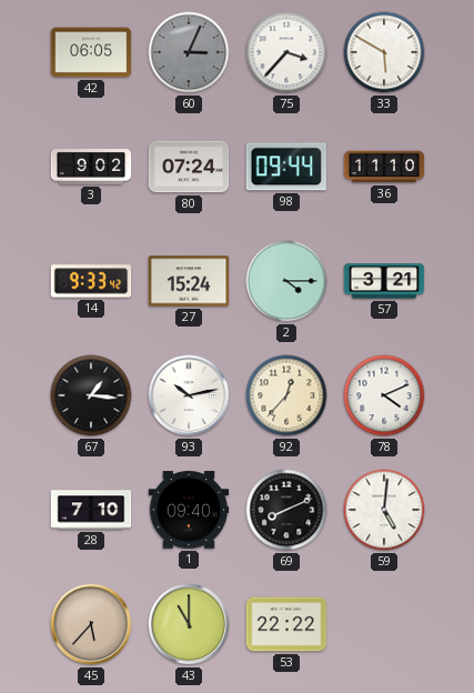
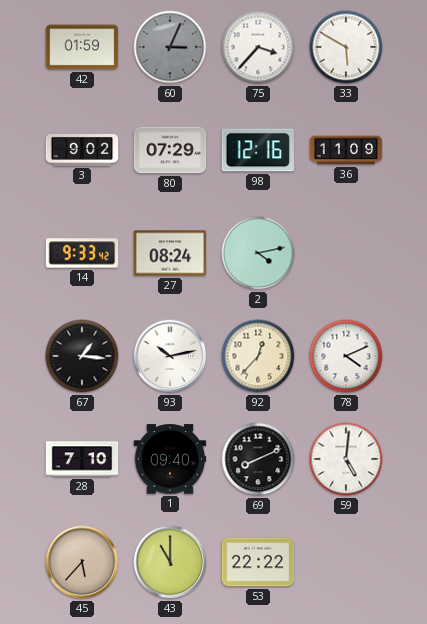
42: 06:05 -> 01:59
80: 07:24 -> 07:29
98: 09:44 -> 12:16
36: 11:10 -> 11:09
27: 15:24 -> 08:24
2: 4:15 -> 4:13
57: 3:21 -> none
